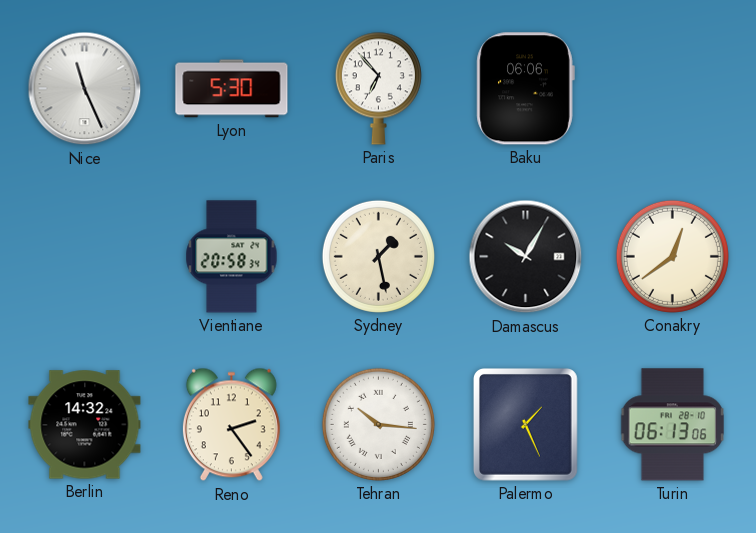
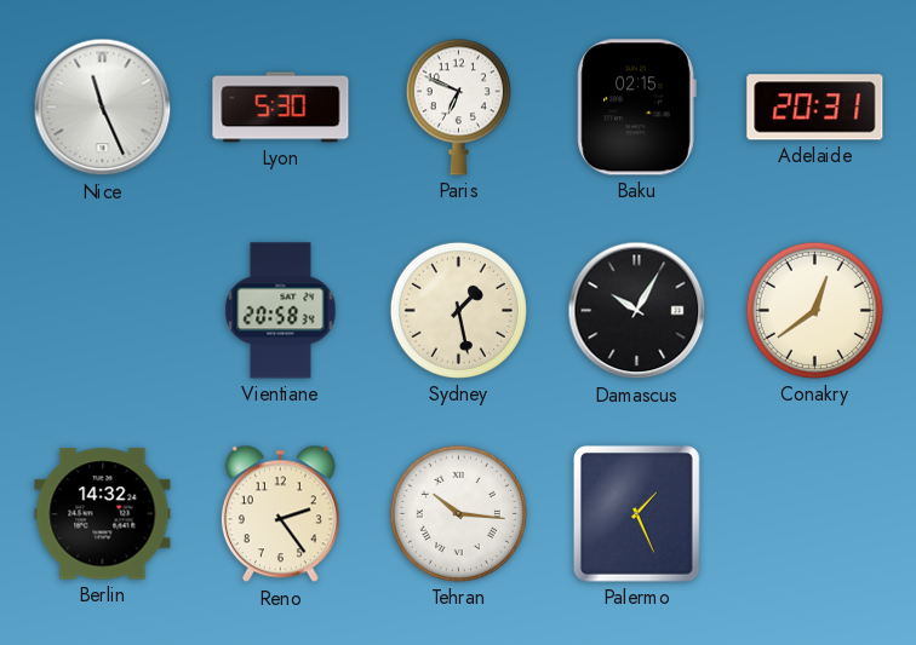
Paris: 6:53 -> 6:49
Baku: 06:06 -> 02:15
Adelaide: none -> 20:31
Turin: 06:13 -> none
